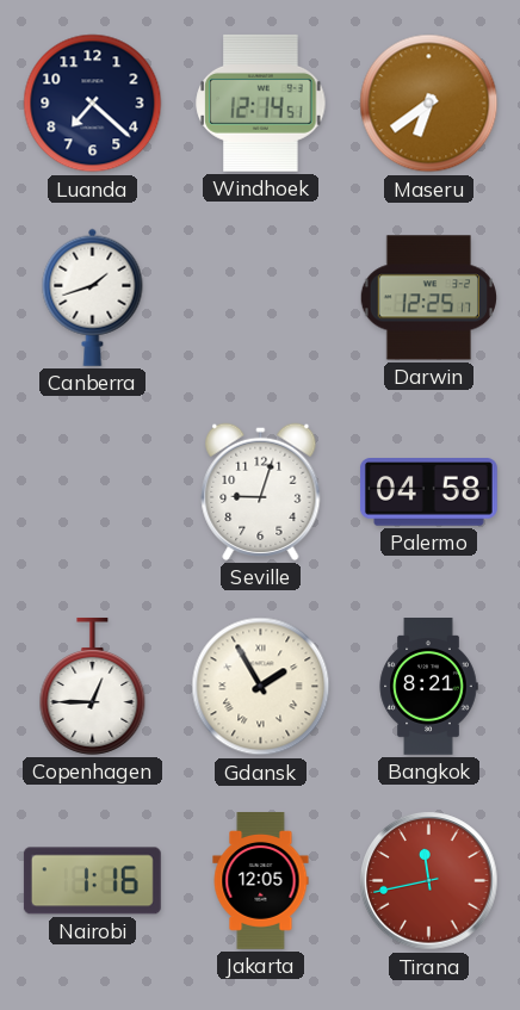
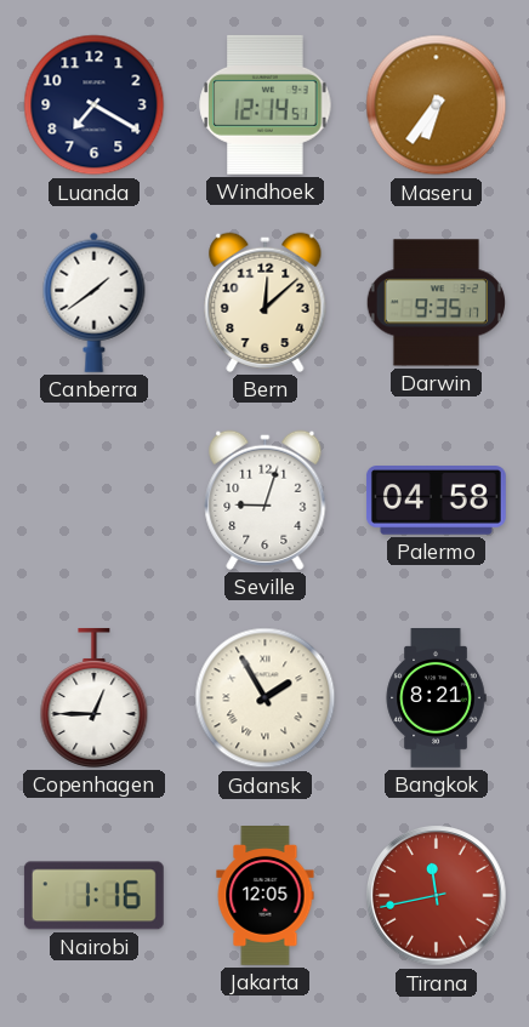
Luanda: 7:22 -> 7:20
Maseru: 6:39 -> 6:36
Canberra: 1:42 -> 1:39
Bern: none -> 12:08
Darwin: 12:25 -> 9:35
